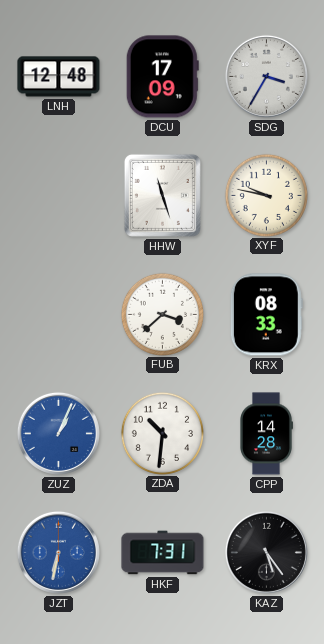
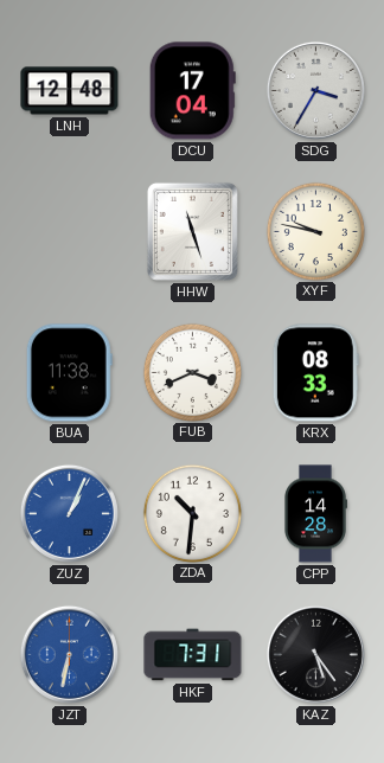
DCU: 17:09 -> 17:04
BUA: none -> 11:38
FUB: 3:38 -> 3:41
